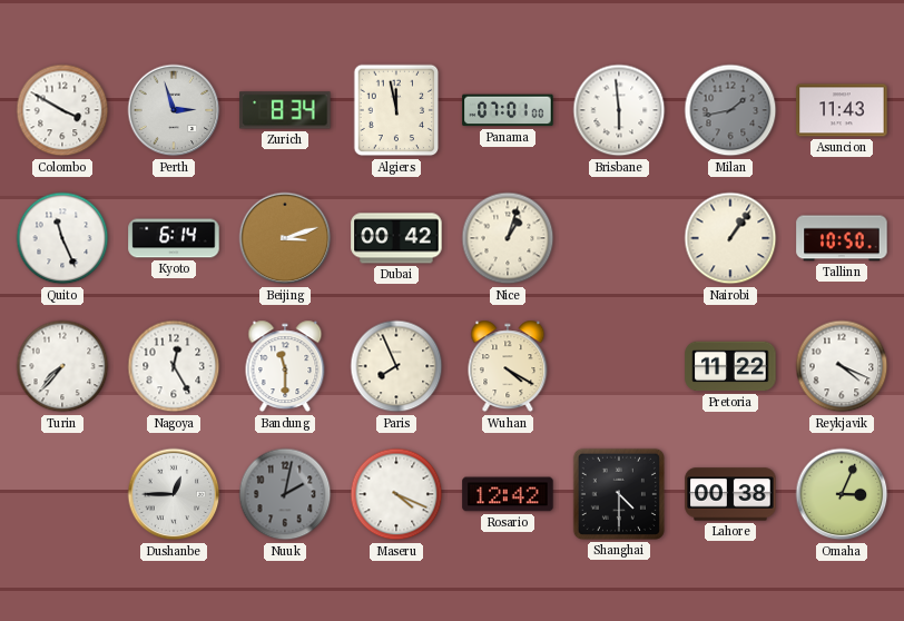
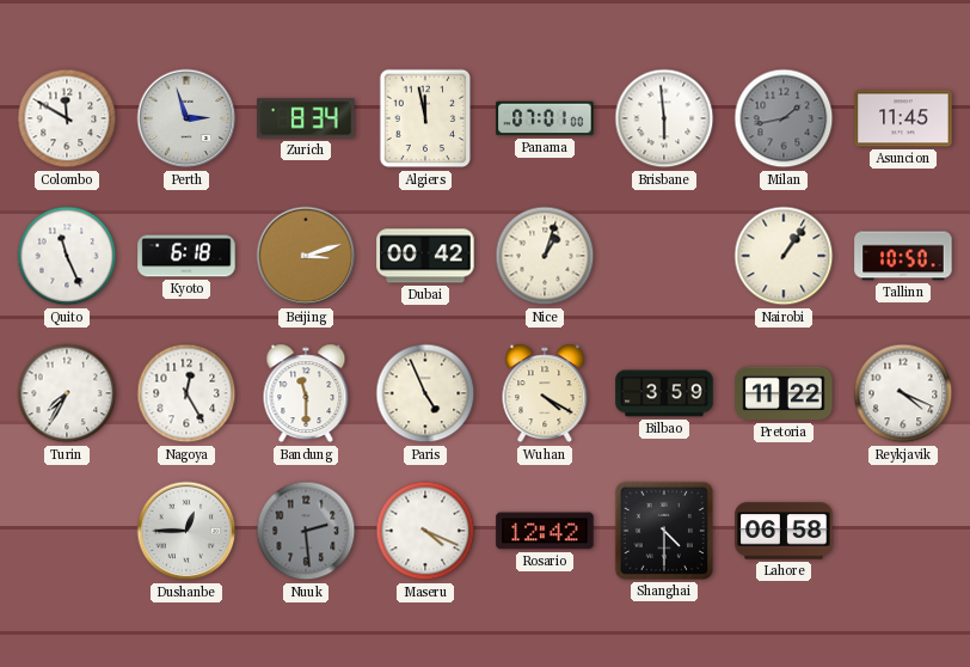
Colombo: 3:50 -> 11:50
Asuncion: 11:43 -> 11:45
Kyoto: 6:14 -> 6:18
Turin: 7:37 -> 7:35
Paris: 7:56 -> 4:56
Bilbao: none -> 3:59
Nuuk: 2:02 -> 2:29
Lahore: 00:38 -> 06:58
Omaha: 3:04 -> none
